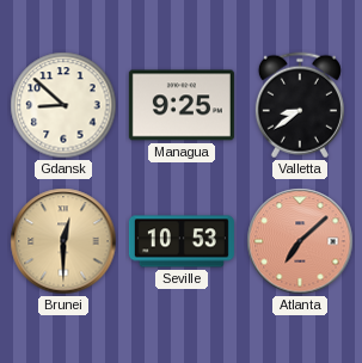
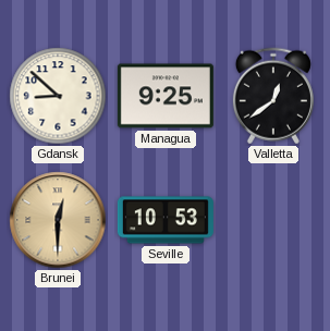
Valletta: 8:39 -> 12:39
Atlanta: 7:08 -> none
